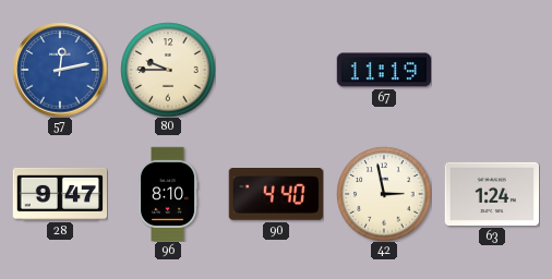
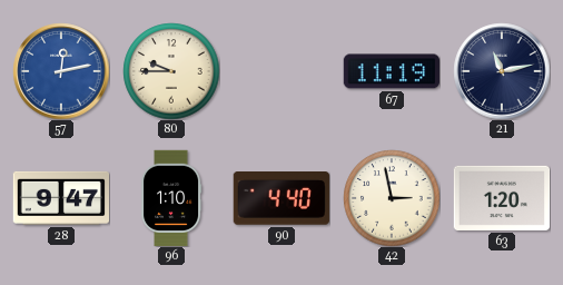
21: none -> 11:13
96: 8:10 -> 1:10
63: 1:24 -> 1:20
